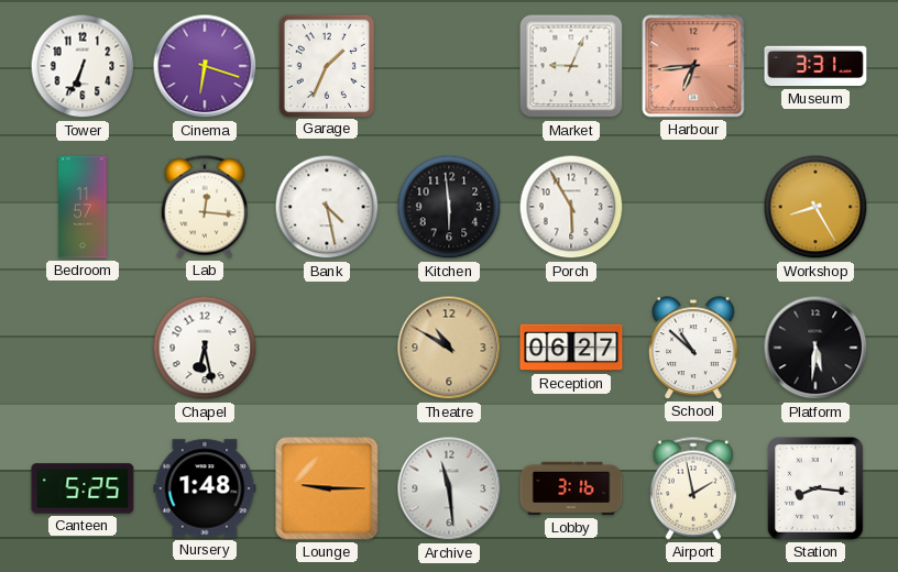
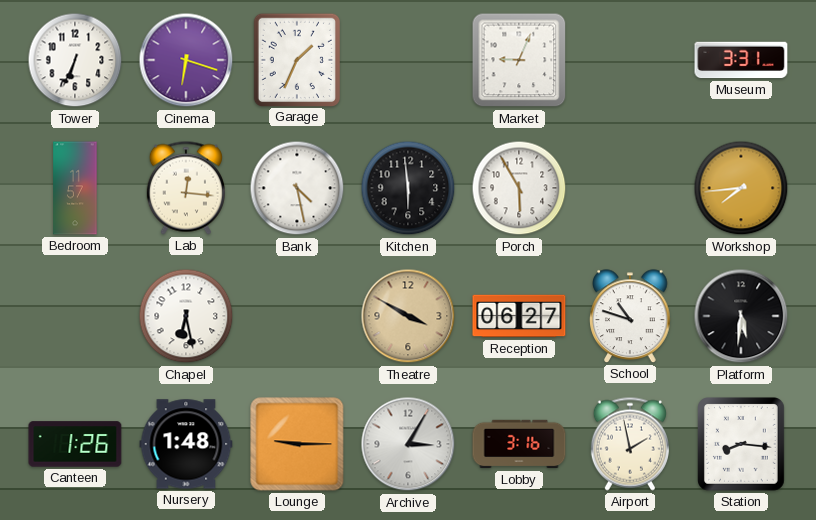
Harbour: 6:44 -> none
Workshop: 8:25 -> 7:44
Theatre: 10:50 -> 3:50
School: 10:52 -> 10:48
Canteen: 5:25 -> 1:26
Archive: 11:29 -> 3:05
